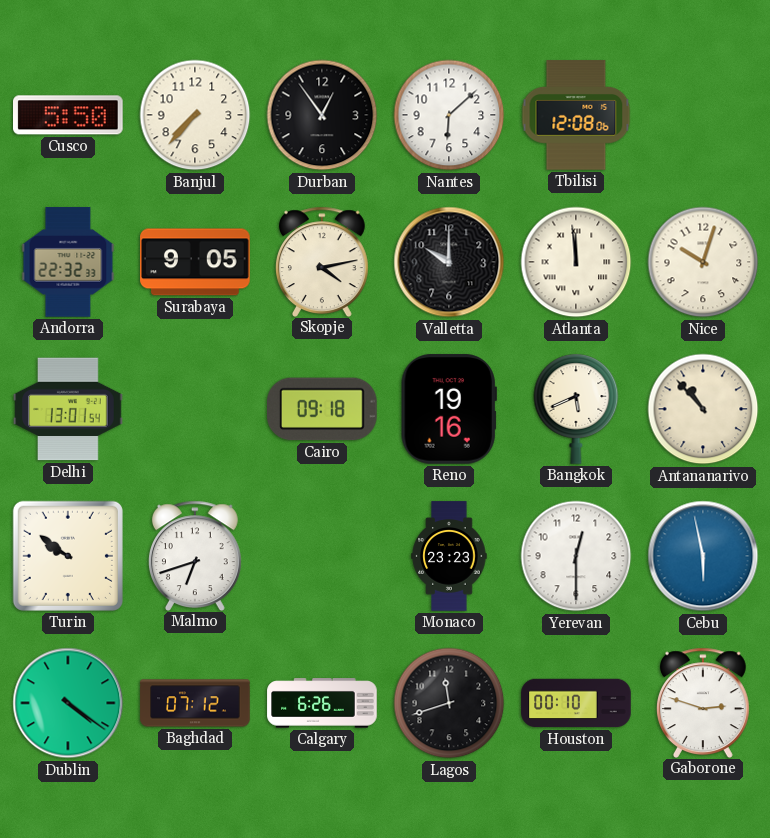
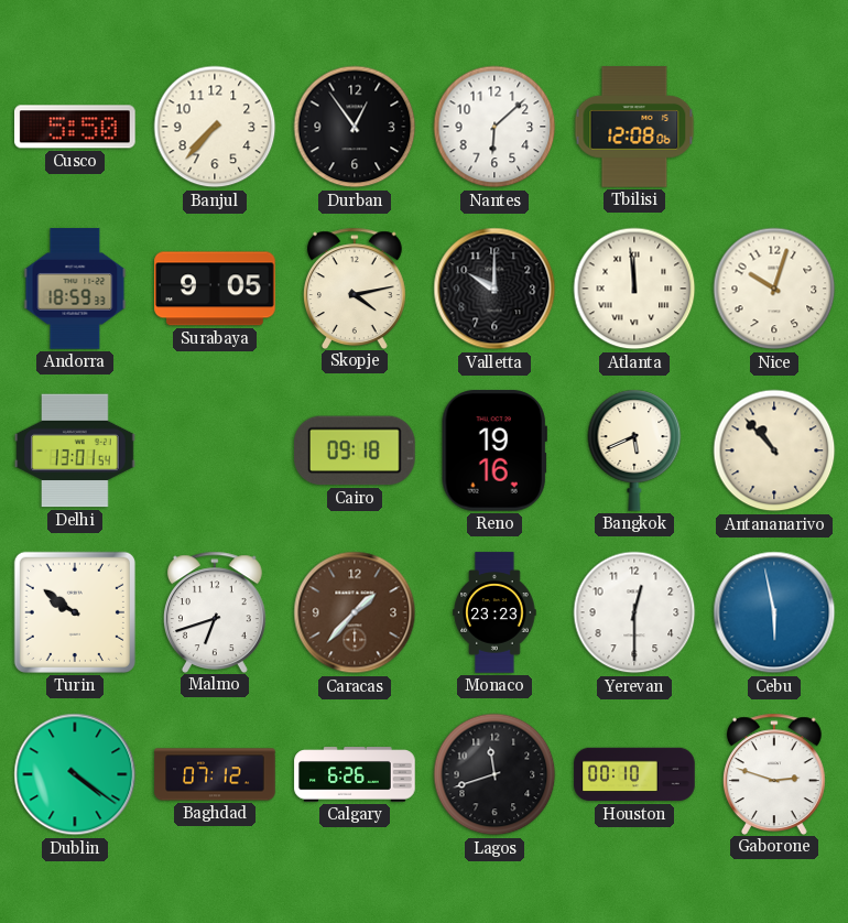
Andorra: 22:32 -> 18:59
Caracas: none -> 1:37
